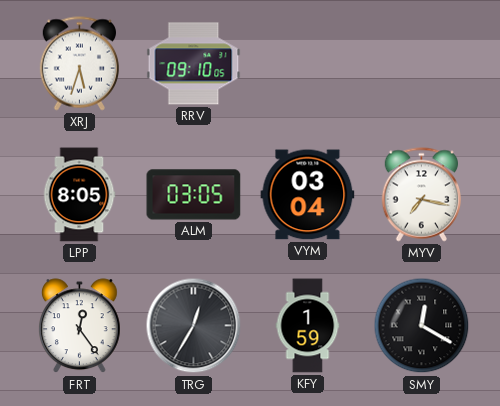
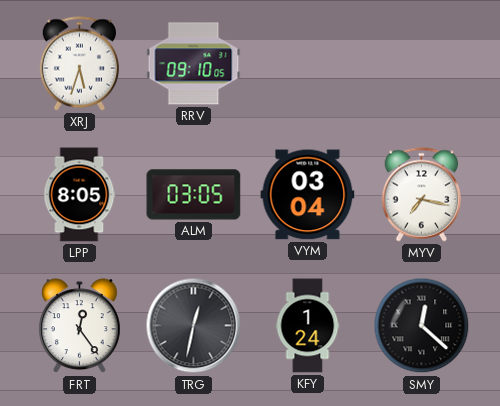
TRG: 12:35 -> 12:32
KFY: 1:59 -> 1:24
SMY: 12:20 -> 12:22
